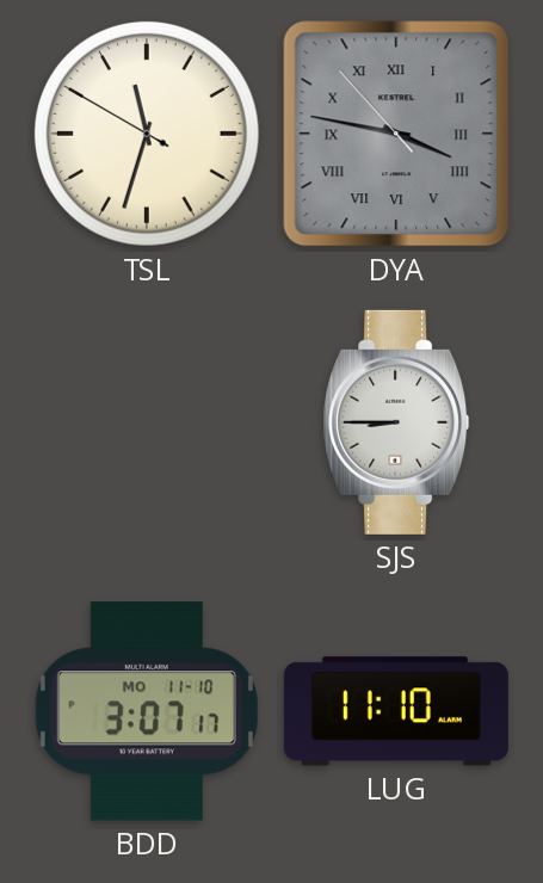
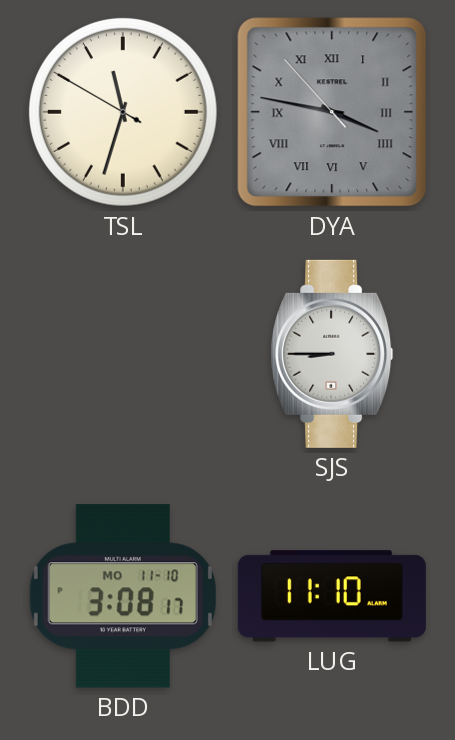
BDD: 3:07 -> 3:08
